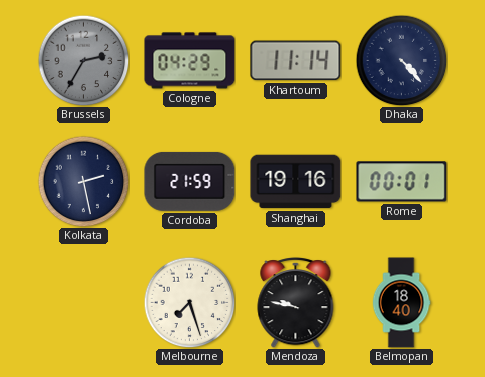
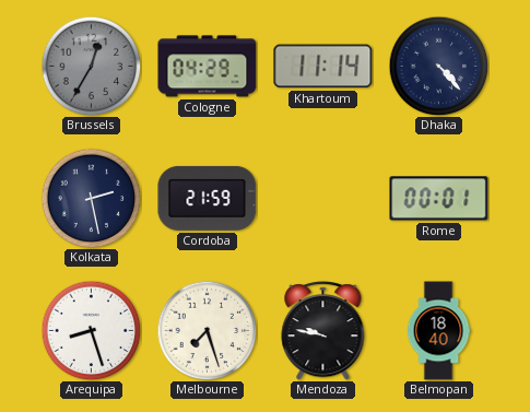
Brussels: 2:35 -> 12:35
Shanghai: 19:16 -> none
Arequipa: none -> 8:27
